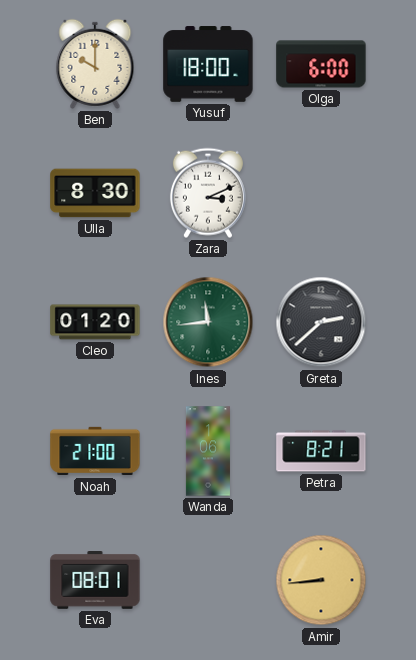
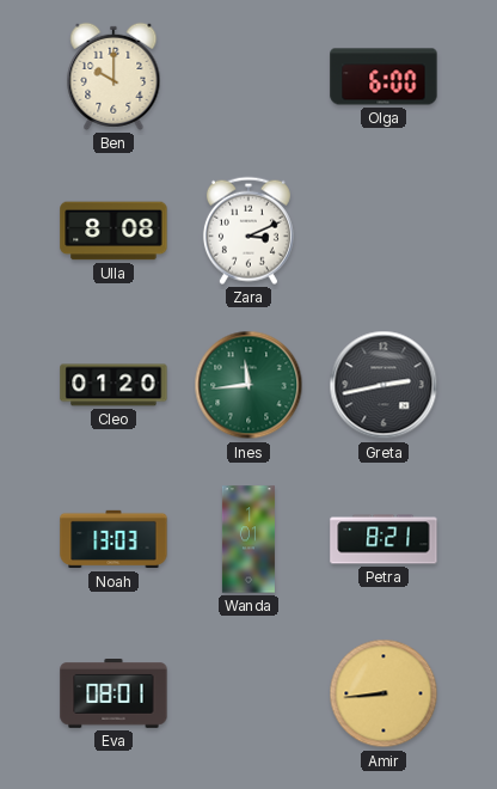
Yusuf: 18:00 -> none
Ulla: 8:30 -> 8:08
Greta: 2:38 -> 2:43
Noah: 21:00 -> 13:03
Wanda: 1:06 -> 1:01
